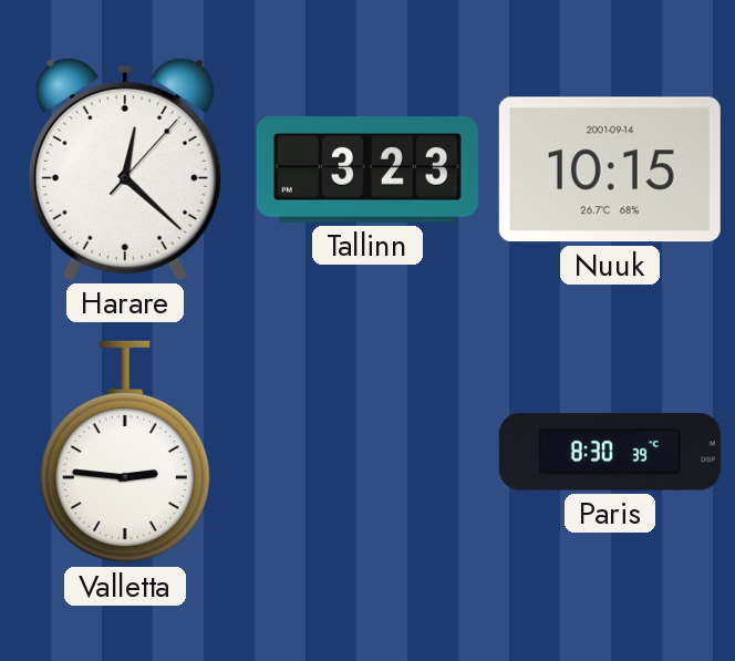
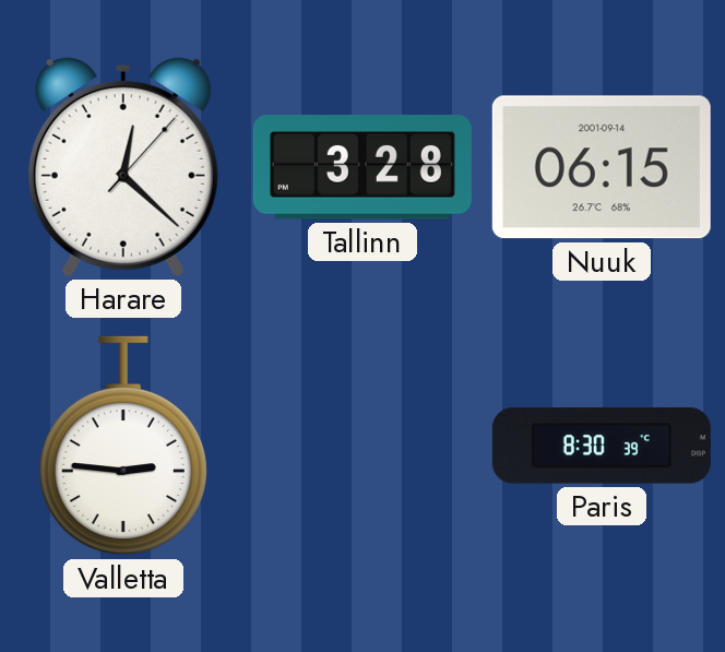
Tallinn: 3:23 -> 3:28
Nuuk: 10:15 -> 06:15
